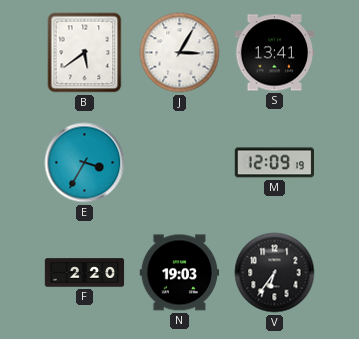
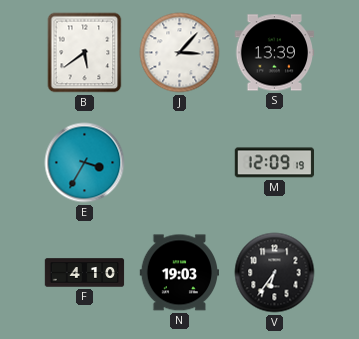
J: 3:05 -> 3:07
S: 13:41 -> 13:39
F: 2:20 -> 4:10
